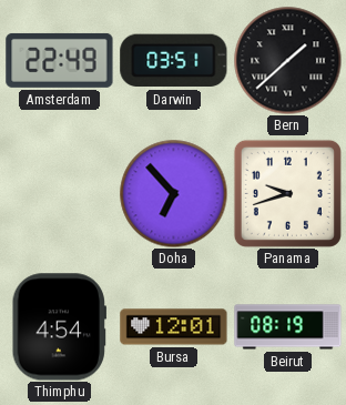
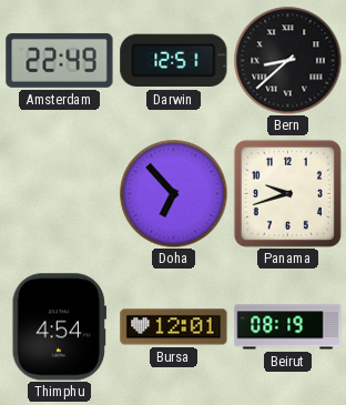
Darwin: 03:51 -> 12:51
Bern: 1:38 -> 8:38
